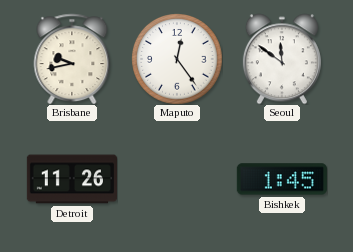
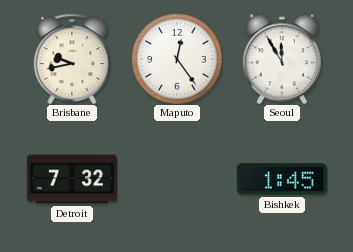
Seoul: 11:51 -> 11:55
Detroit: 11:26 -> 7:32
